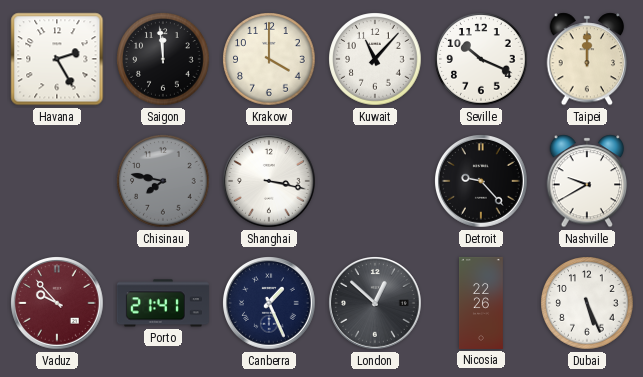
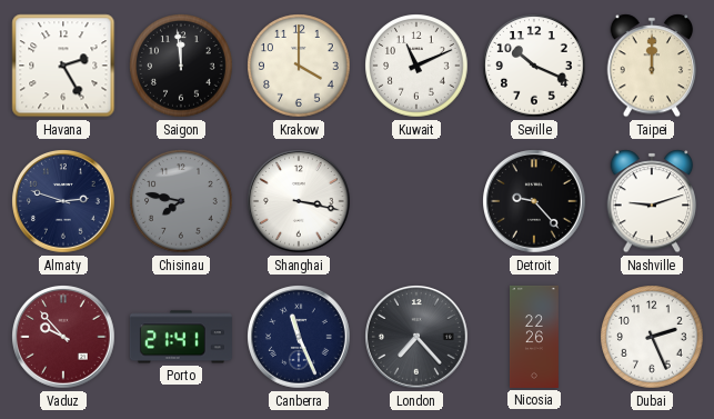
Kuwait: 11:07 -> 11:11
Almaty: none -> 2:48
Nashville: 9:40 -> 9:12
Canberra: 1:26 -> 11:26
London: 12:52 -> 7:23
Dubai: 5:26 -> 2:26
